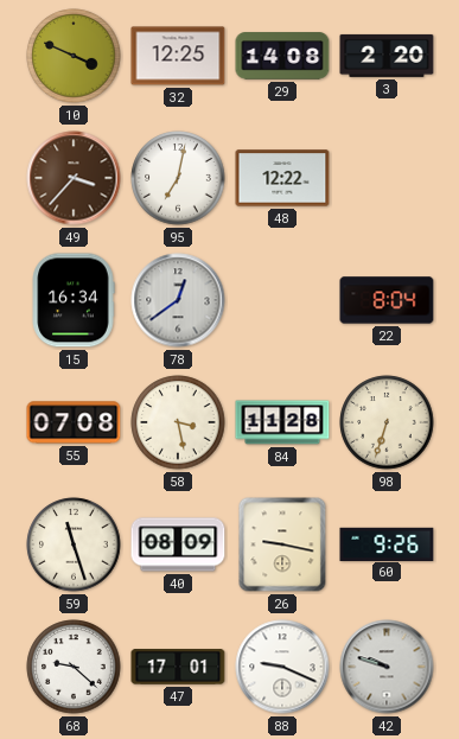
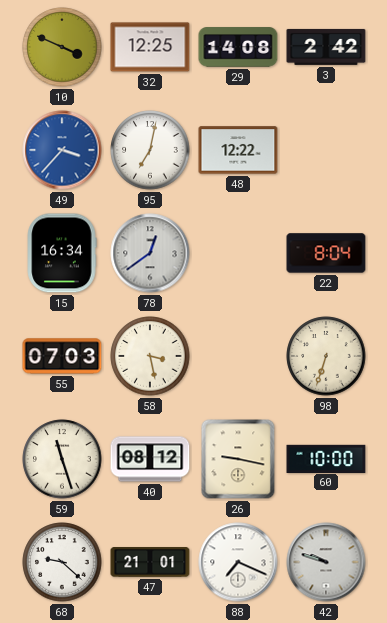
3: 2:20 -> 2:42
49 dial: brown -> blue
55: 07:08 -> 07:03
84: 11:28 -> none
40: 08:09 -> 08:12
60: 9:26 -> 10:00
47: 17:01 -> 21:01
88: 9:19 -> 7:19
